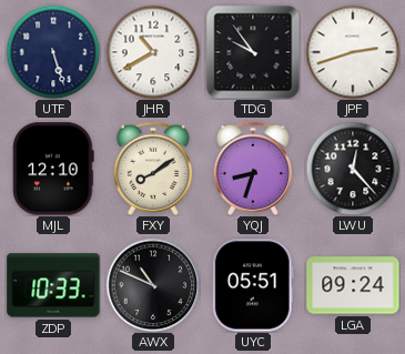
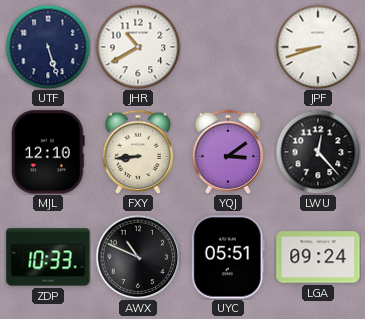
TDG: 9:54 -> none
JPF: 2:42 -> 8:42
FXY: 8:09 -> 8:44
YQJ: 8:33 -> 3:09
